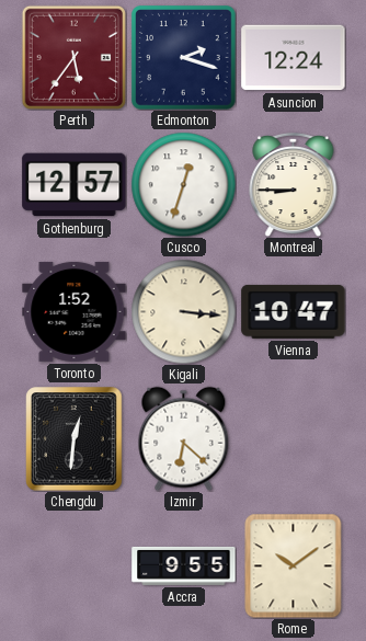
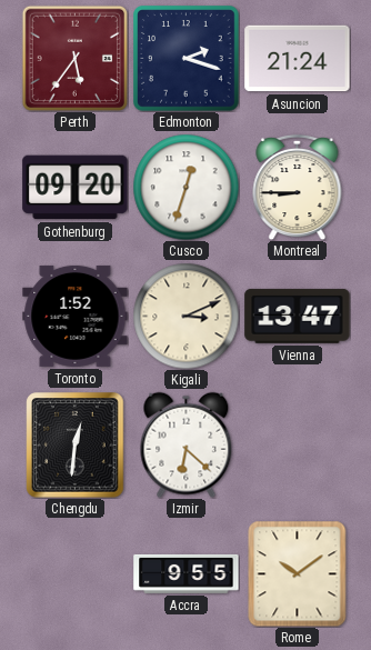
Asuncion: 12:24 -> 21:24
Gothenburg: 12:57 -> 09:20
Kigali: 3:16 -> 3:11
Vienna: 10:47 -> 13:47
